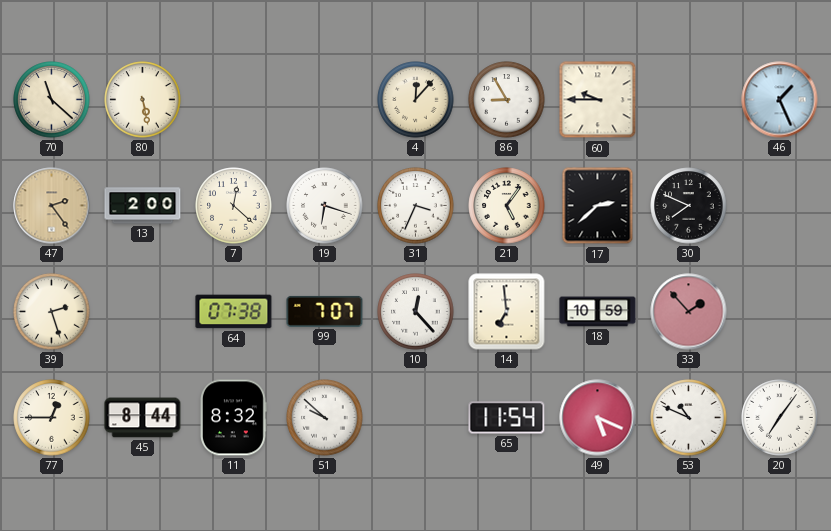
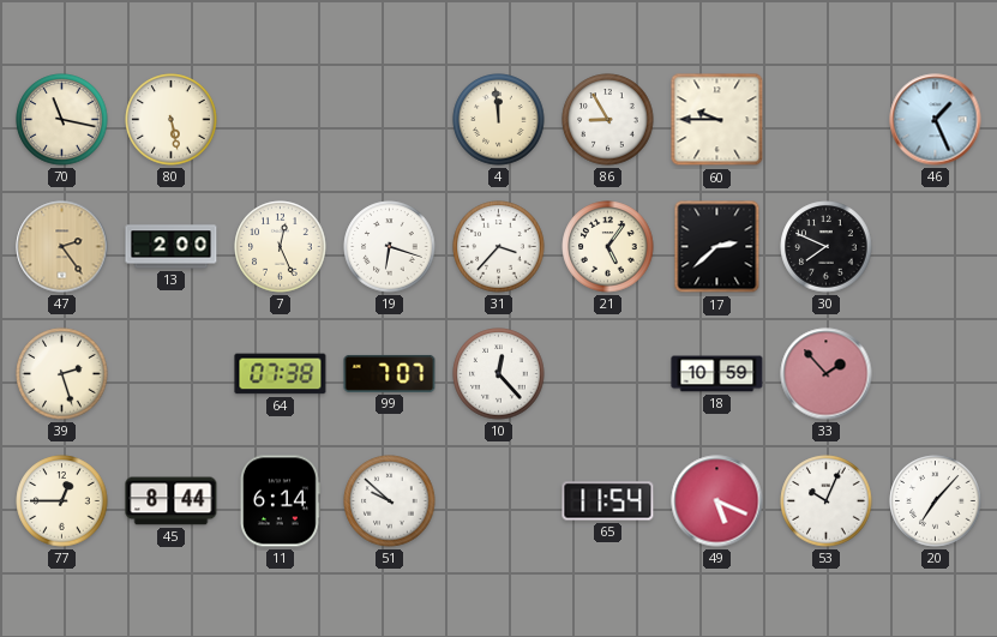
70: 11:22 -> 11:17
4: 12:07 -> 11:59
7: 12:22 -> 12:26
31: 3:34 -> 3:37
14: 6:59 -> none
11: 8:32 -> 6:14
53: 10:49 -> 10:04
20: 7:06 -> 7:07
